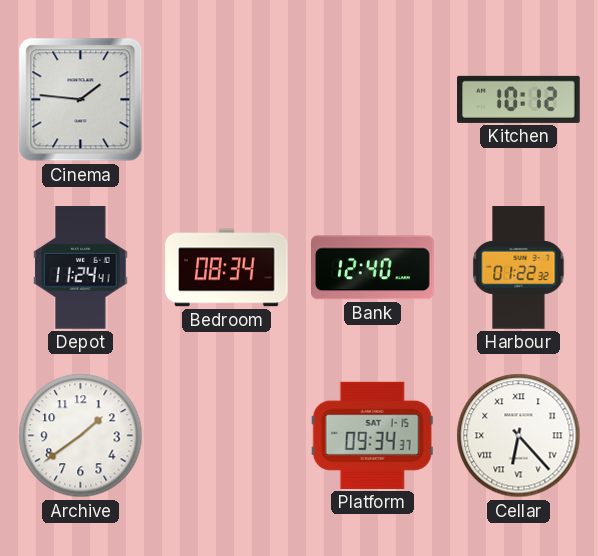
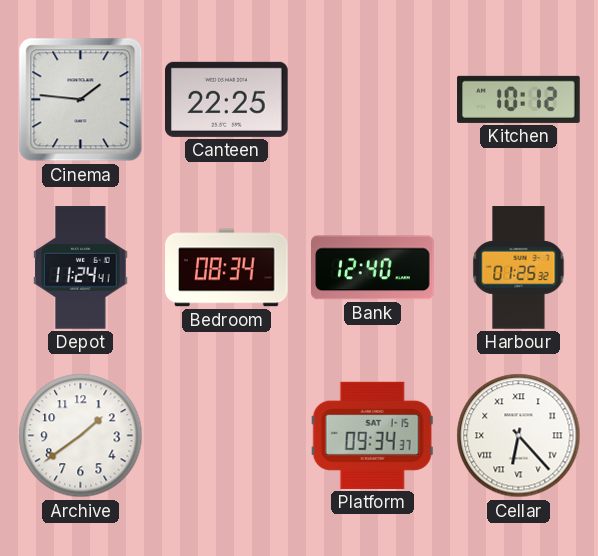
Canteen: none -> 22:25
Harbour: 01:22 -> 01:25
